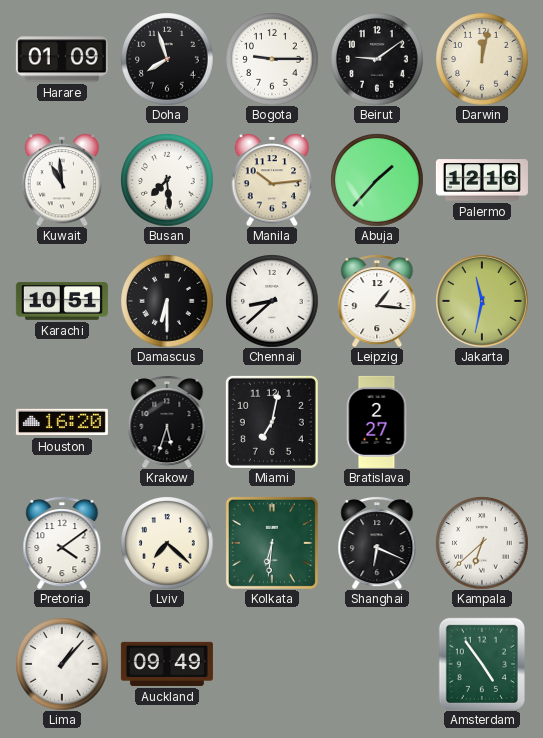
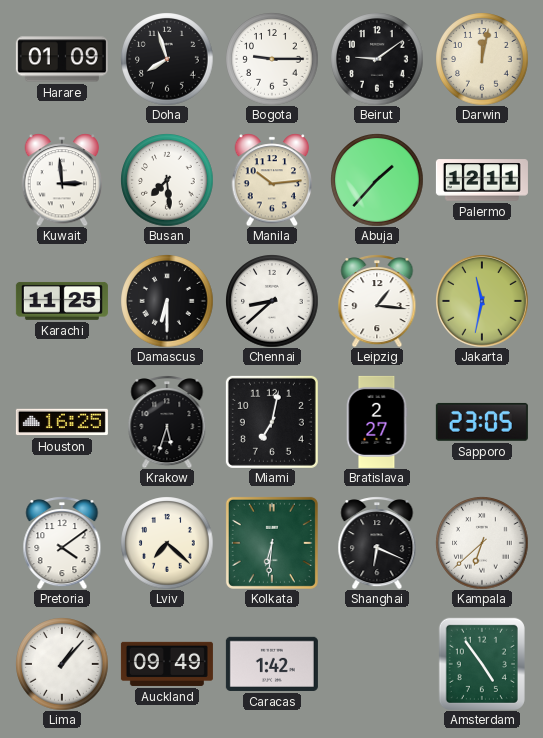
Kuwait: 10:59 -> 2:59
Palermo: 12:16 -> 12:11
Karachi: 10:51 -> 11:25
Houston: 16:20 -> 16:25
Sapporo: none -> 23:05
Caracas: none -> 1:42
